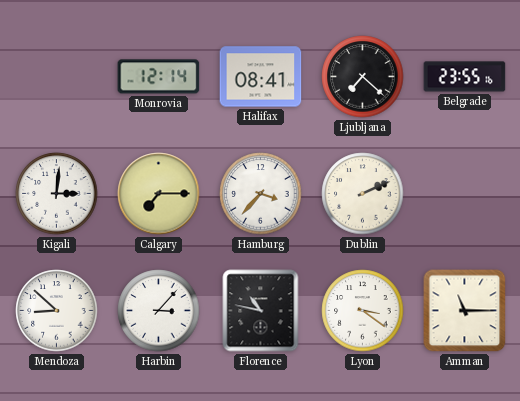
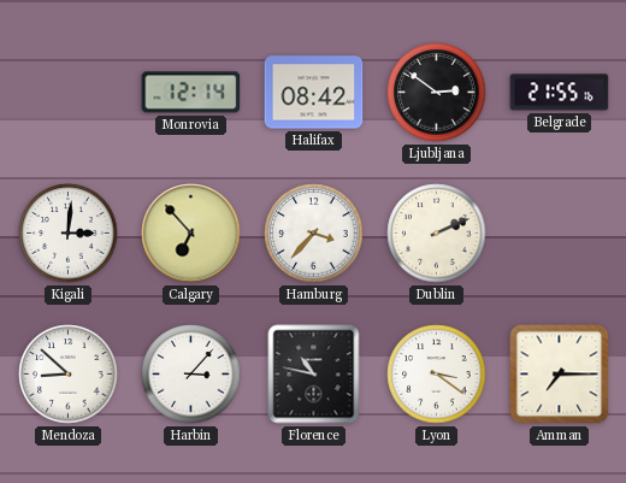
Halifax: 08:41 -> 08:42
Ljubljana: 7:22 -> 2:51
Belgrade: 23:55 -> 21:55
Calgary: 7:15 -> 6:53
Amman: 11:15 -> 7:15
